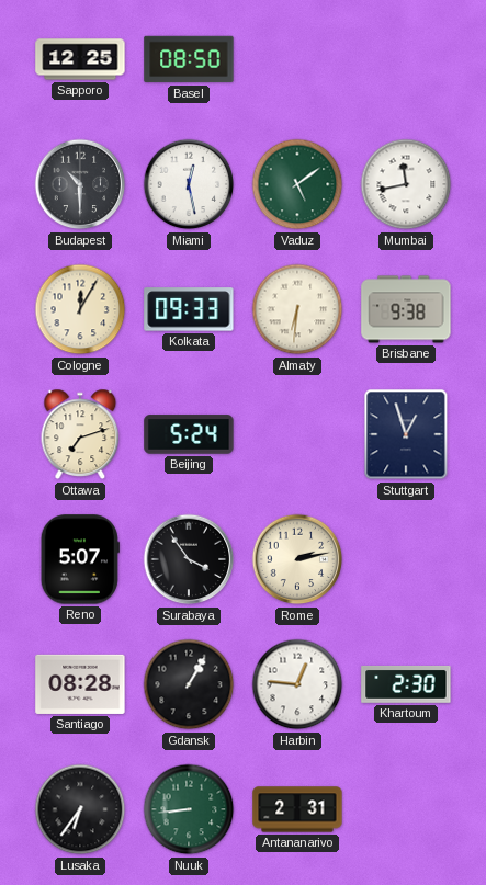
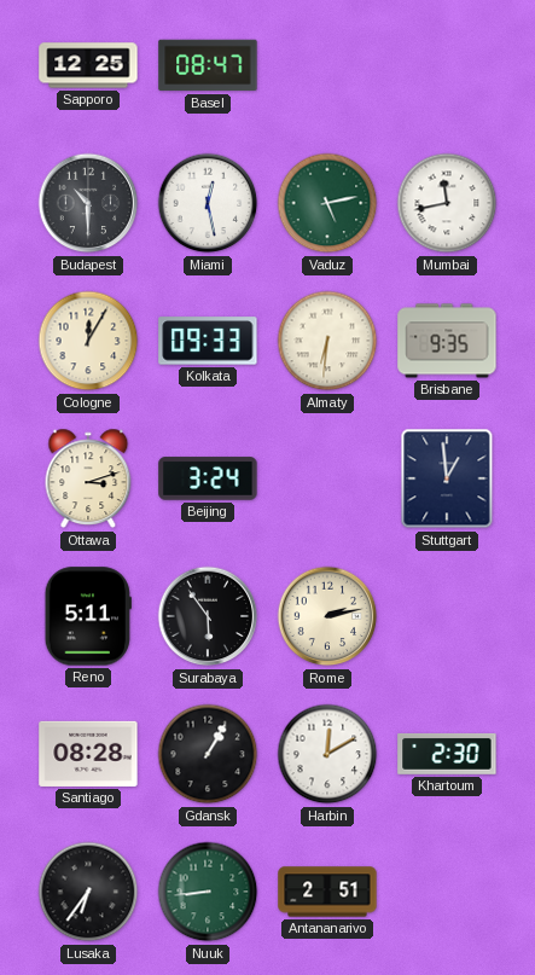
Basel: 08:50 -> 08:47
Vaduz: 5:09 -> 5:13
Brisbane: 9:38 -> 9:35
Ottawa: 7:12 -> 3:12
Beijing: 5:24 -> 3:24
Stuttgart: 12:57 -> 12:59
Reno: 5:07 -> 5:11
Surabaya: 3:54 -> 5:54
Harbin: 12:46 -> 12:10
Antananarivo: 2:31 -> 2:51
